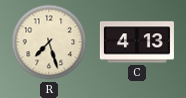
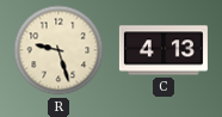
R: 7:27 -> 9:27
